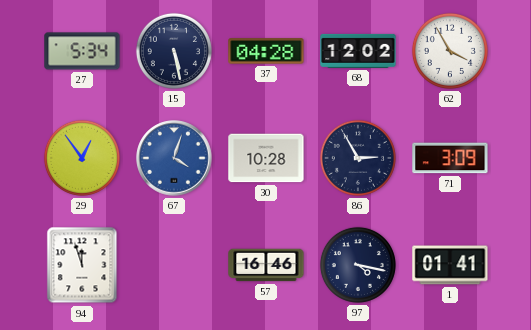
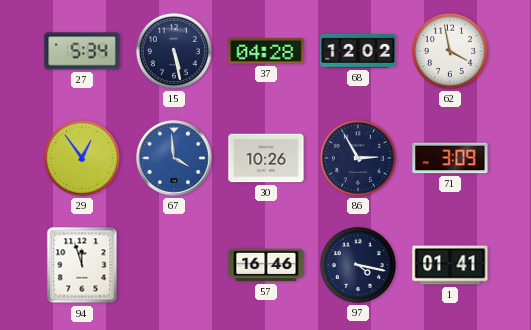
62: 3:55 -> 3:58
67: 4:03 -> 3:59
30: 10:28 -> 10:26
